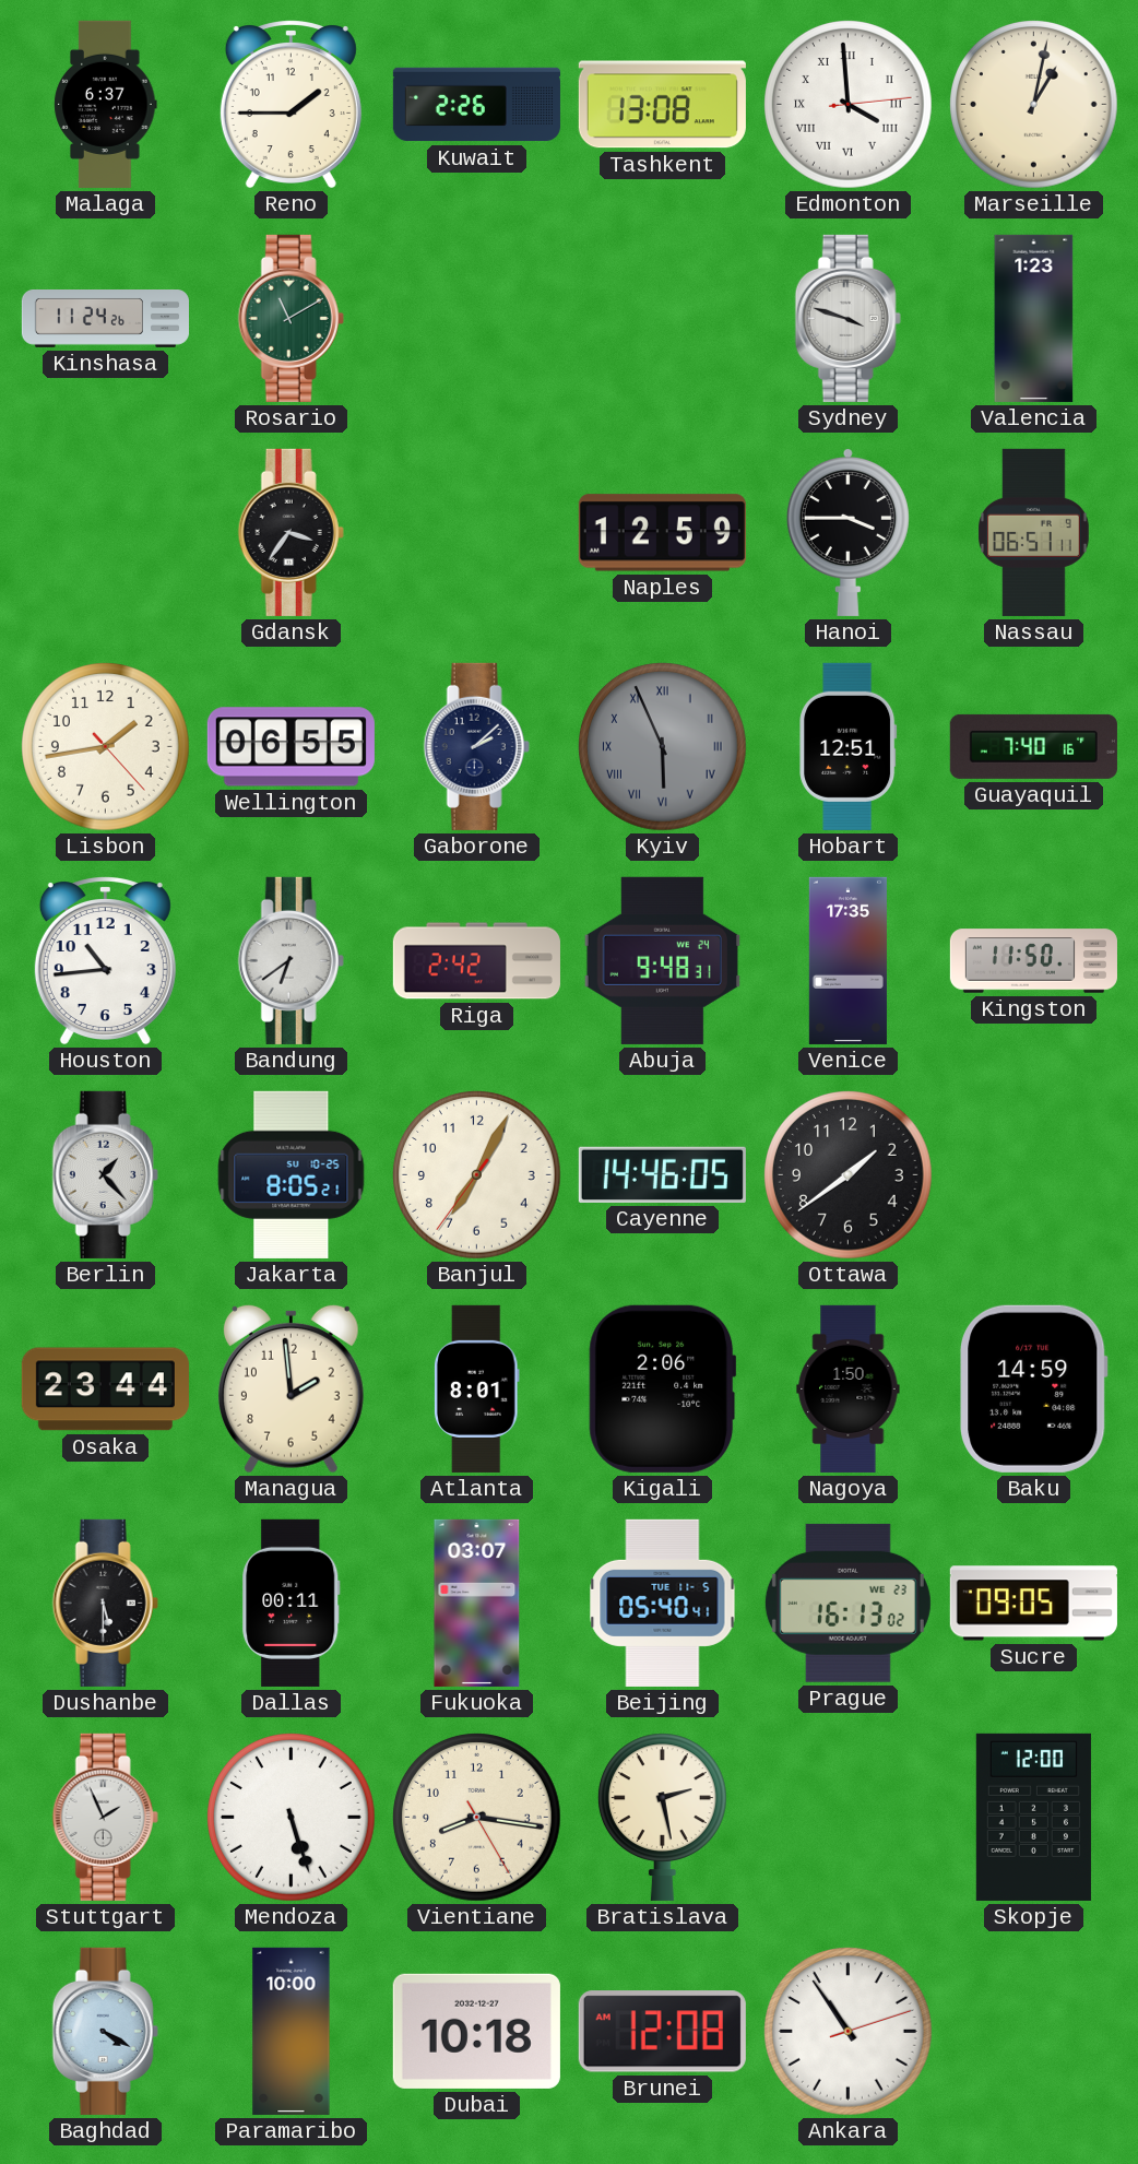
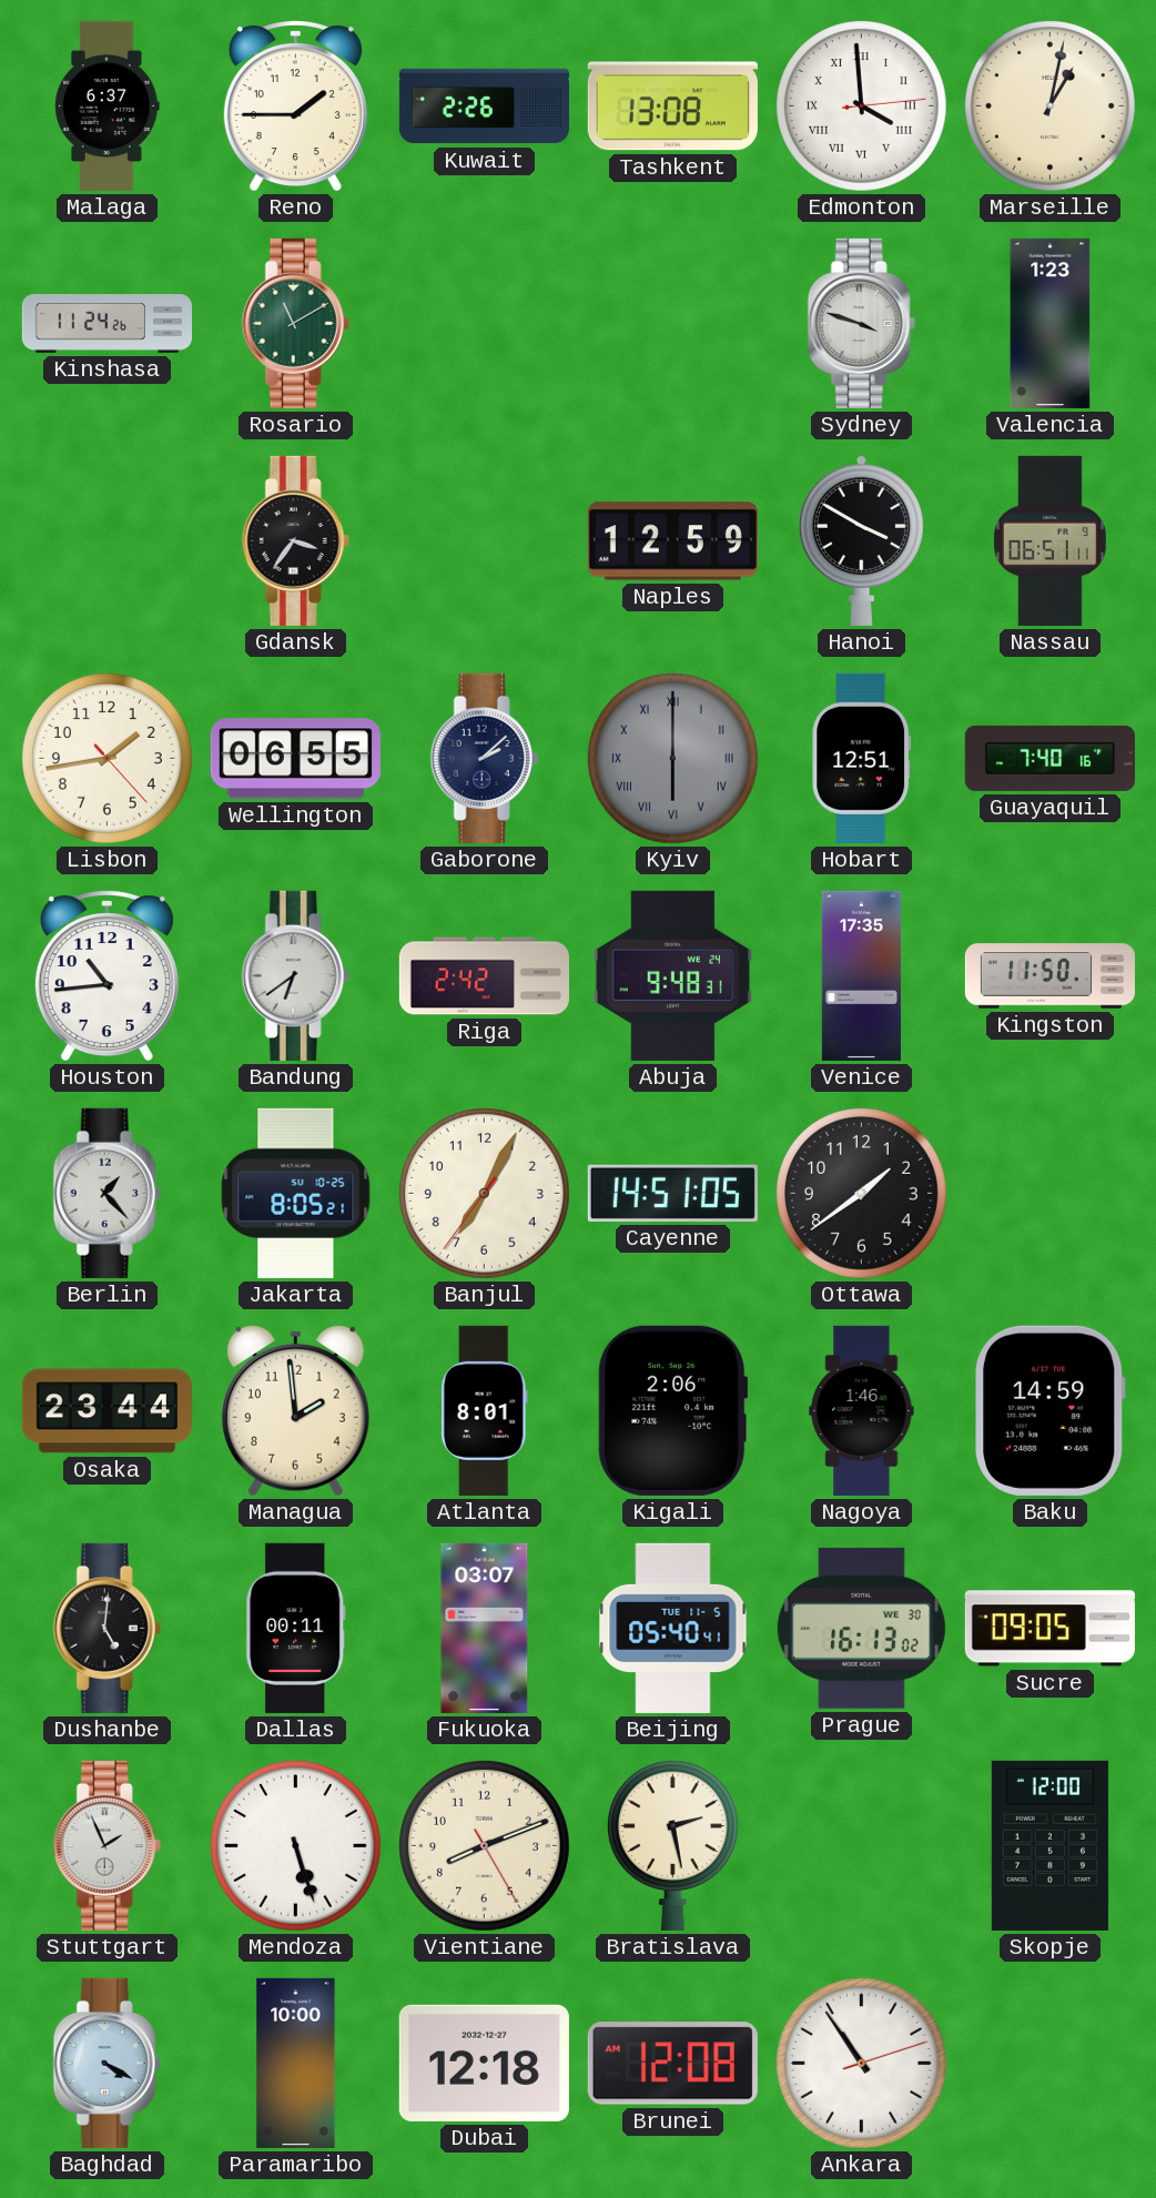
Hanoi: 3:45 -> 3:50
Kyiv: 5:56 -> 6:00
Cayenne: 14:46 -> 14:51
Nagoya: 1:50 -> 1:46
Dushanbe: 5:30 -> 5:01
Prague date: WE 23 -> WE 30
Vientiane: 8:16 -> 8:11
Dubai: 10:18 -> 12:18
